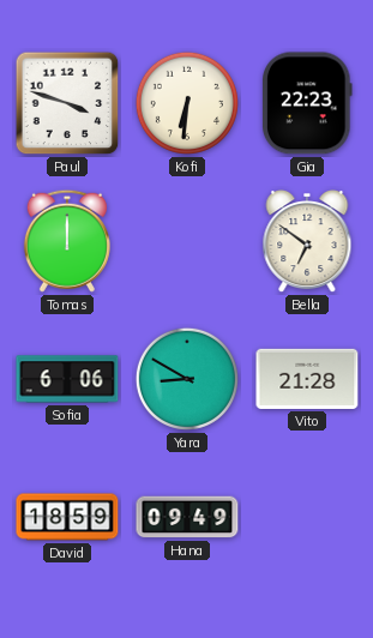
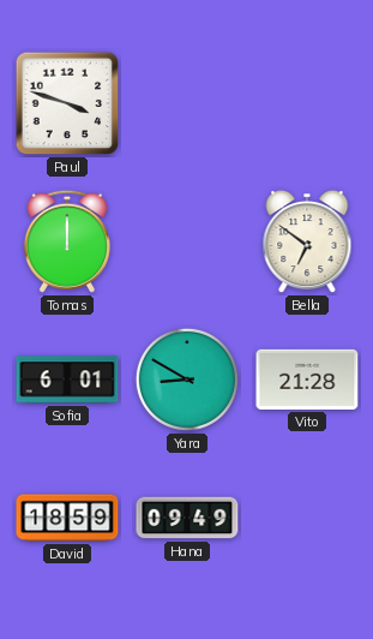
Kofi: 6:31 -> none
Gia: 22:23 -> none
Sofia: 6:06 -> 6:01
